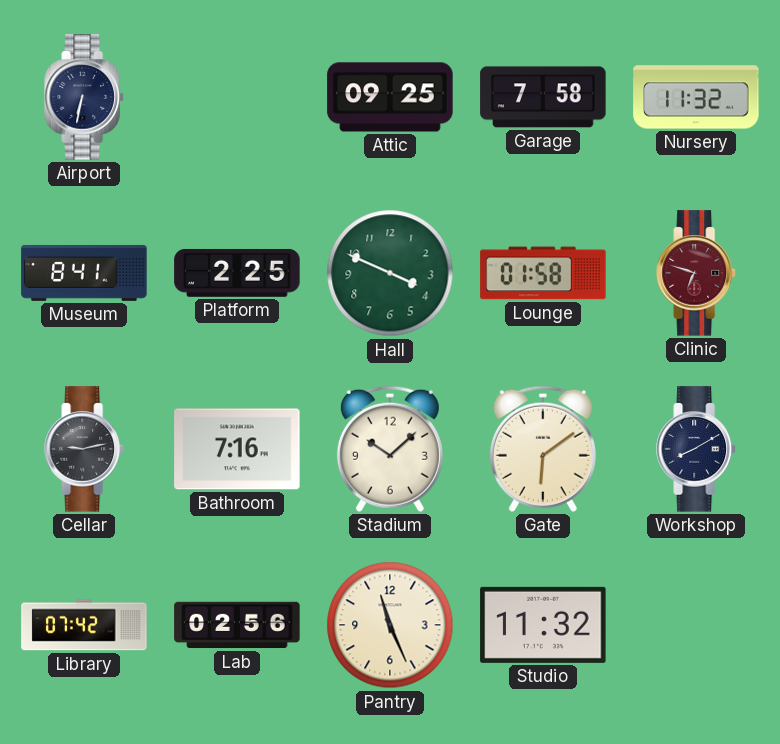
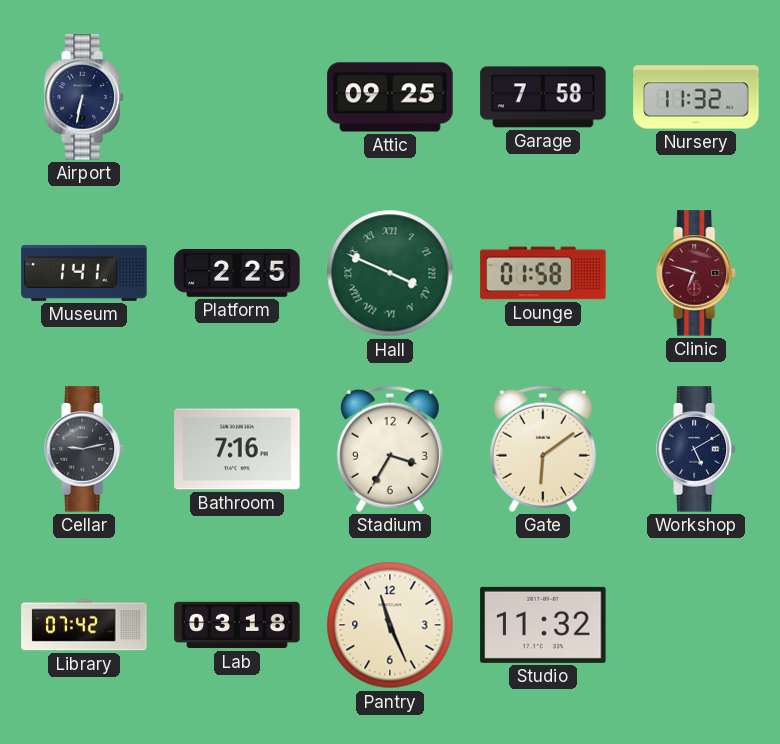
Museum: 8:41 -> 1:41
Hall numerals: Arabic -> Roman
Stadium: 10:08 -> 3:35
Workshop: 8:10 -> 5:10
Lab: 02:56 -> 03:18
